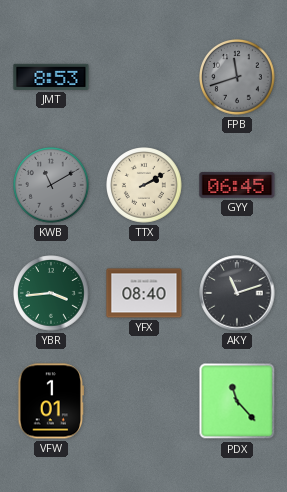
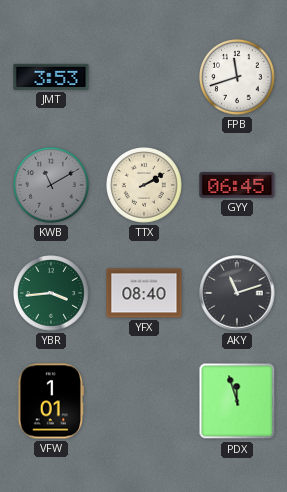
JMT: 8:53 -> 3:53
FPB dial: grey -> white
PDX: 11:23 -> 11:57
